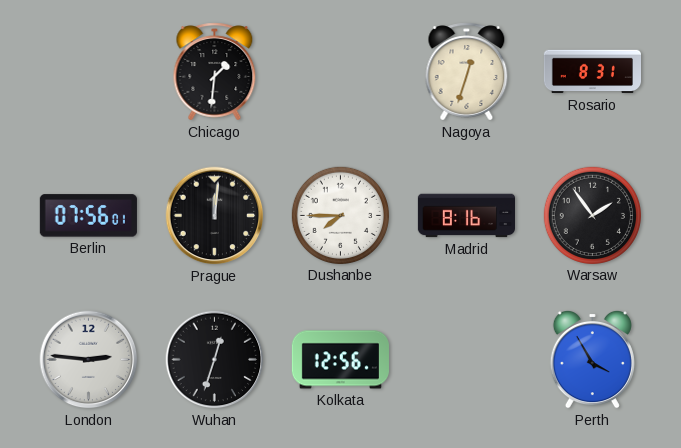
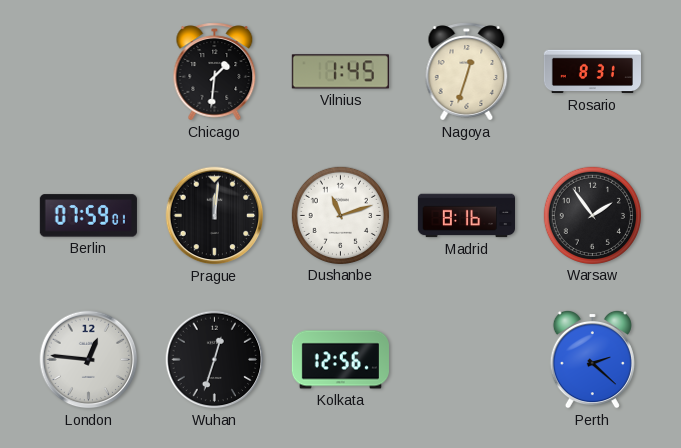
Vilnius: none -> 1:45
Berlin: 07:56 -> 07:59
Dushanbe: 7:45 -> 11:12
London: 2:46 -> 12:46
Perth: 3:55 -> 2:22
